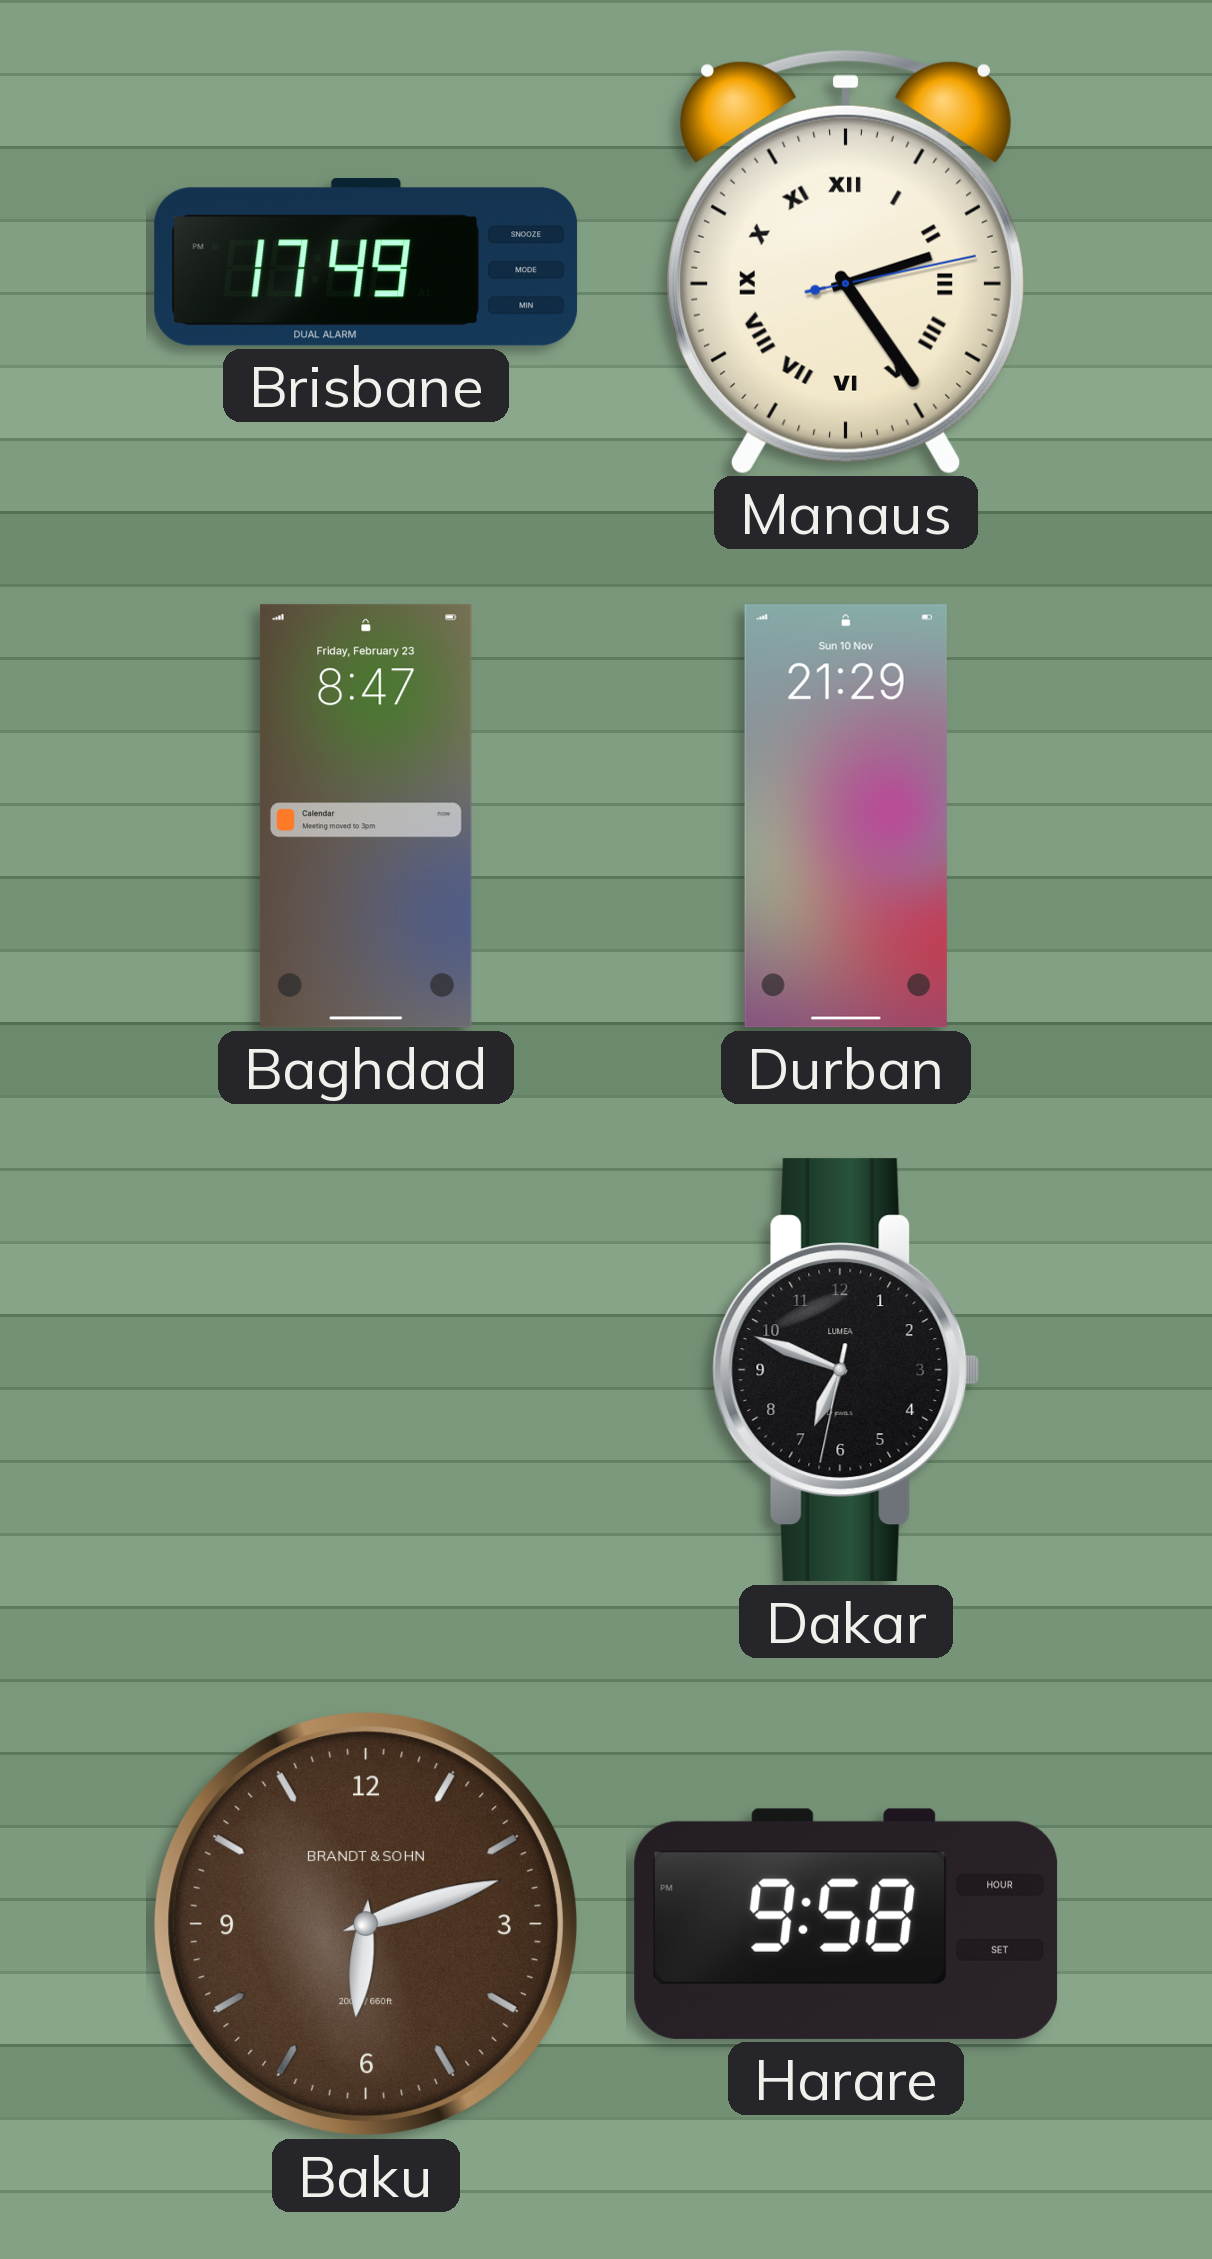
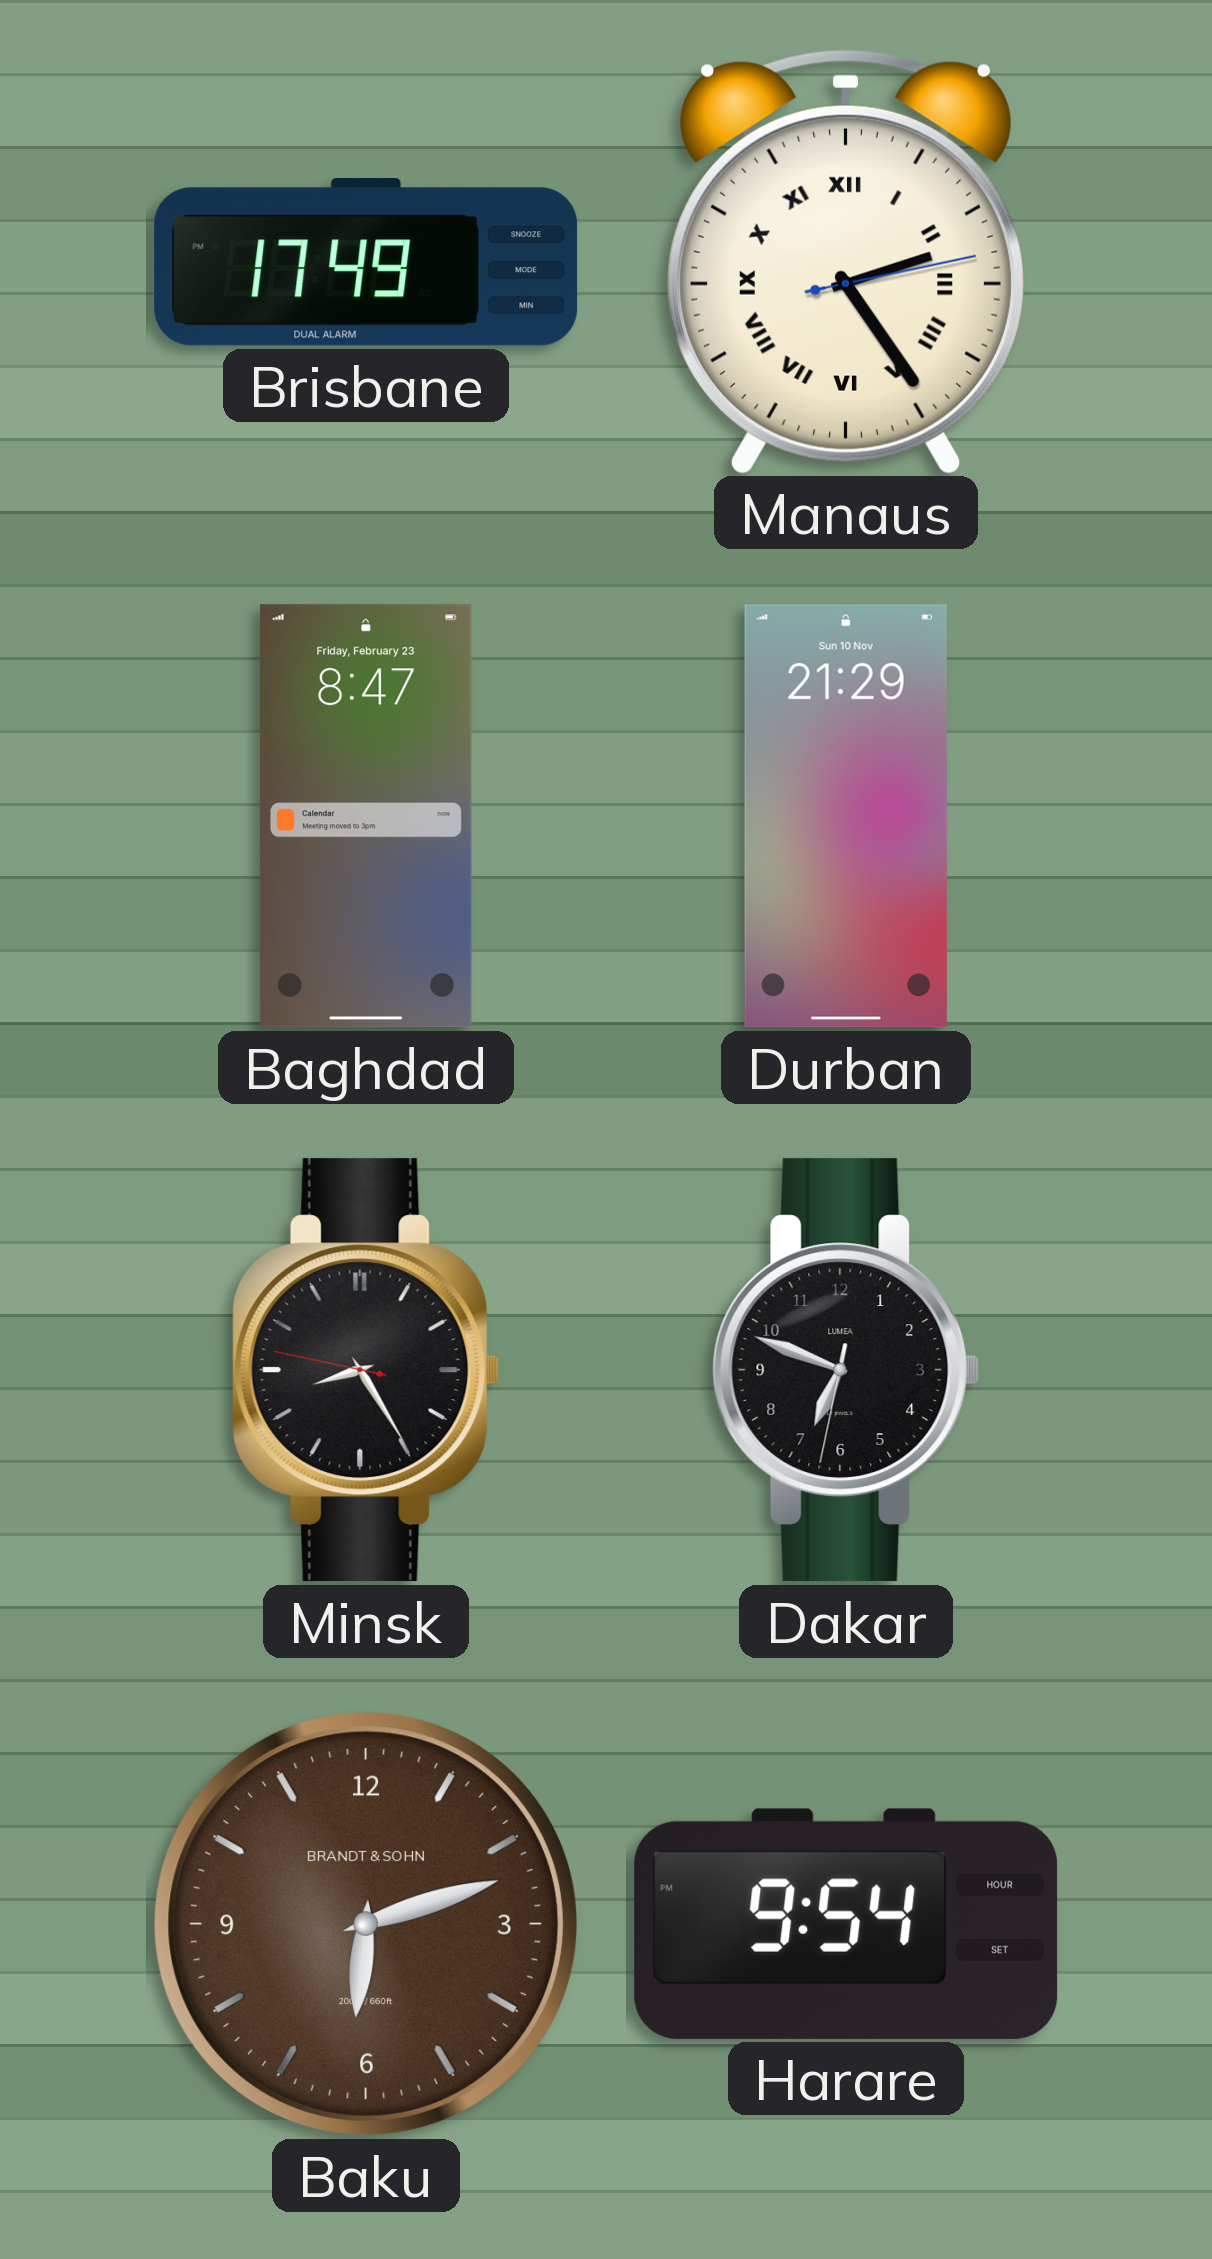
Minsk: none -> 8:24
Harare: 9:58 -> 9:54
